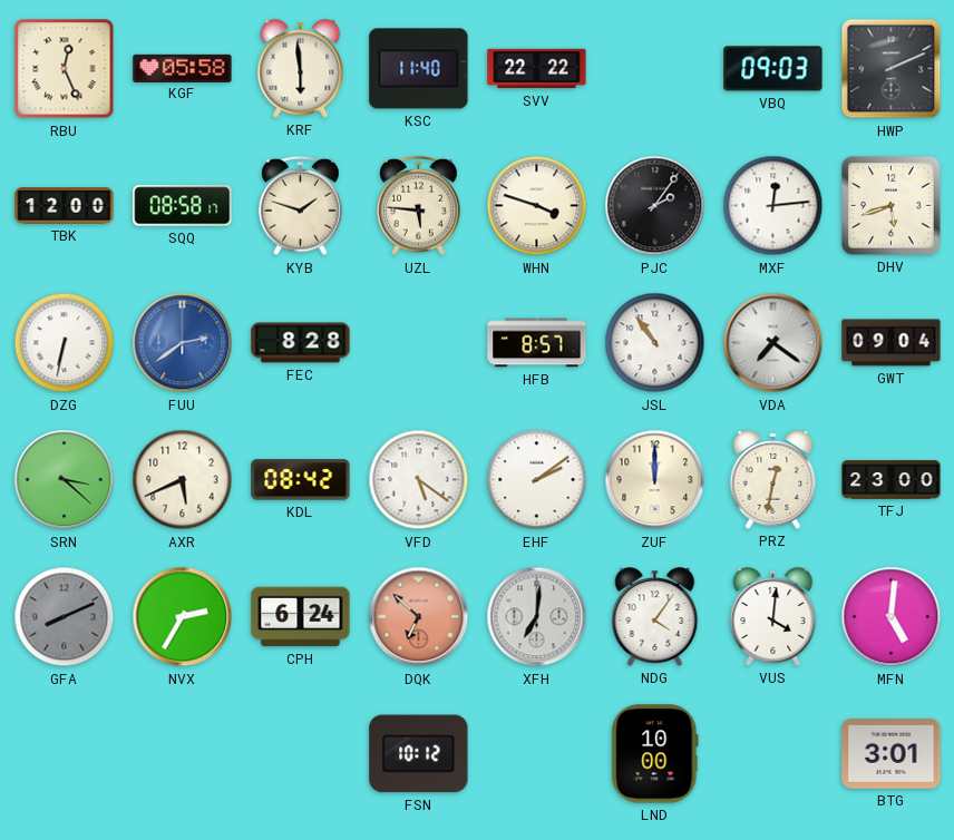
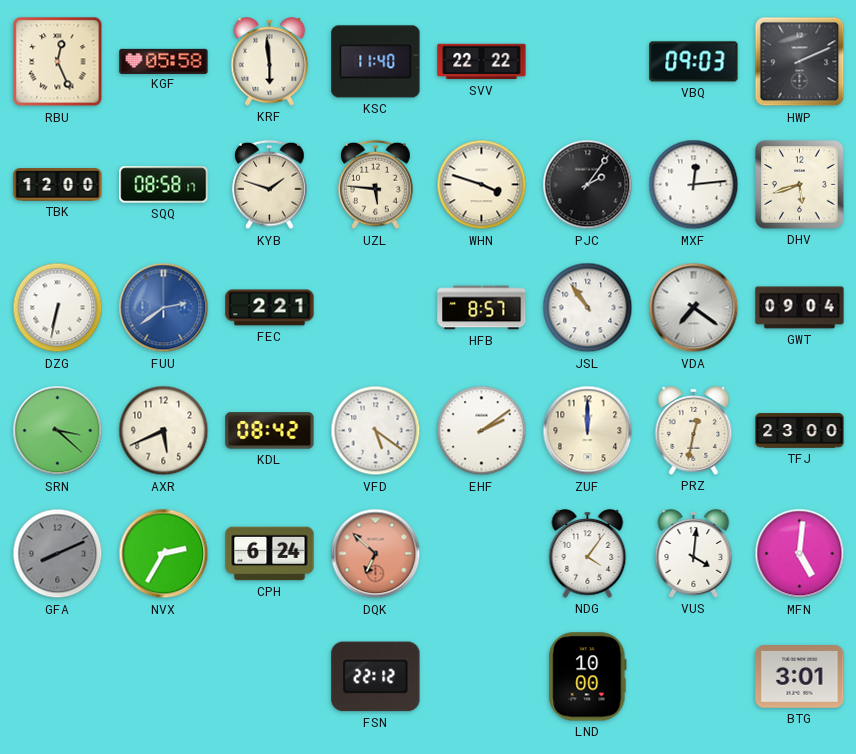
FEC: 8:28 -> 2:21
XFH: 7:01 -> none
FSN: 10:12 -> 22:12
